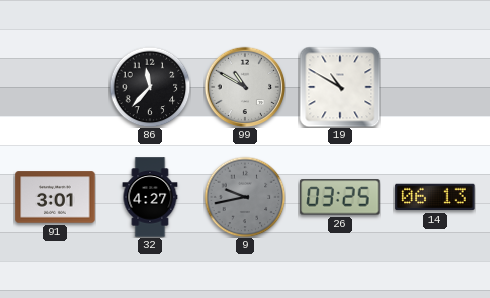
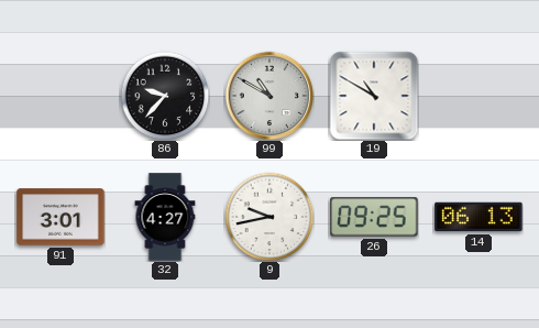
86: 11:37 -> 9:37
9 dial: grey -> white
26: 03:25 -> 09:25
